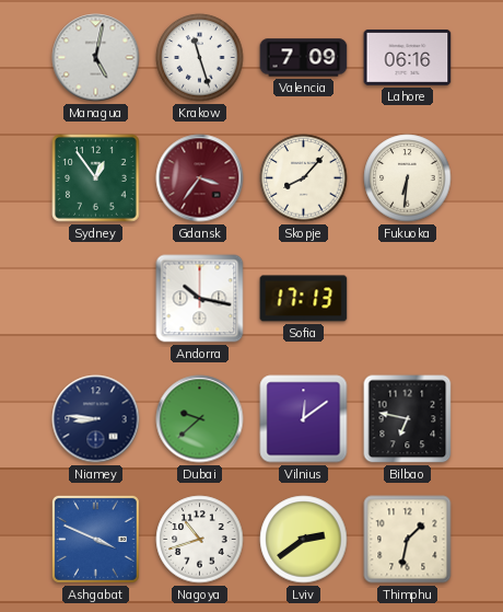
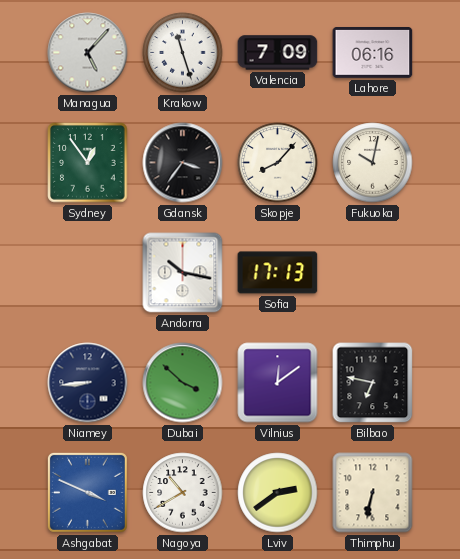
Managua: 5:02 -> 5:07
Gdansk dial: burgundy -> black
Fukuoka: 6:31 -> 10:02
Niamey: 8:46 -> 8:44
Dubai: 9:38 -> 3:52
Nagoya: 10:42 -> 10:40
Thimphu: 1:32 -> 6:32
